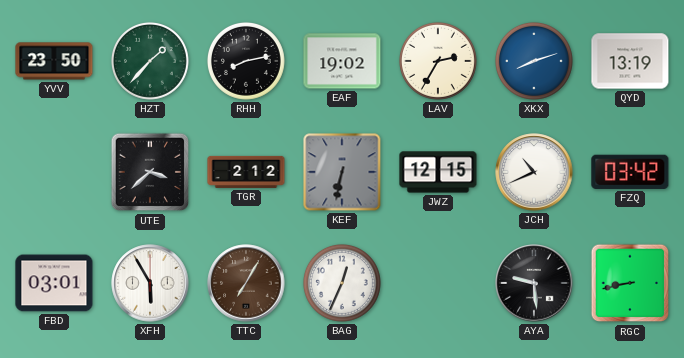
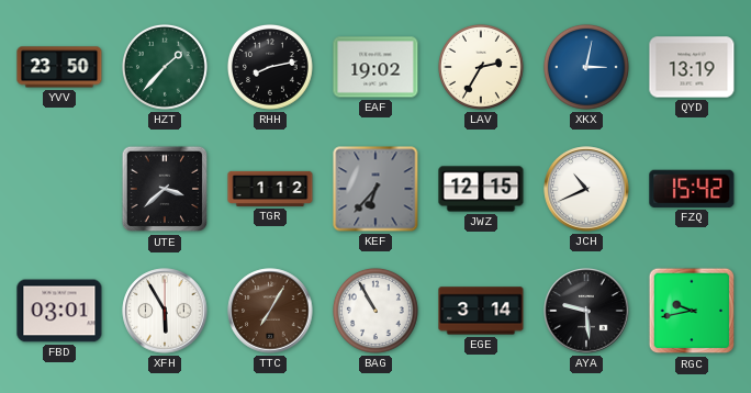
XKX: 8:12 -> 3:02
TGR: 2:12 -> 1:12
KEF: 6:32 -> 6:37
FZQ: 03:42 -> 15:42
BAG: 12:34 -> 10:55
EGE: none -> 3:14
RGC: 8:43 -> 9:43
